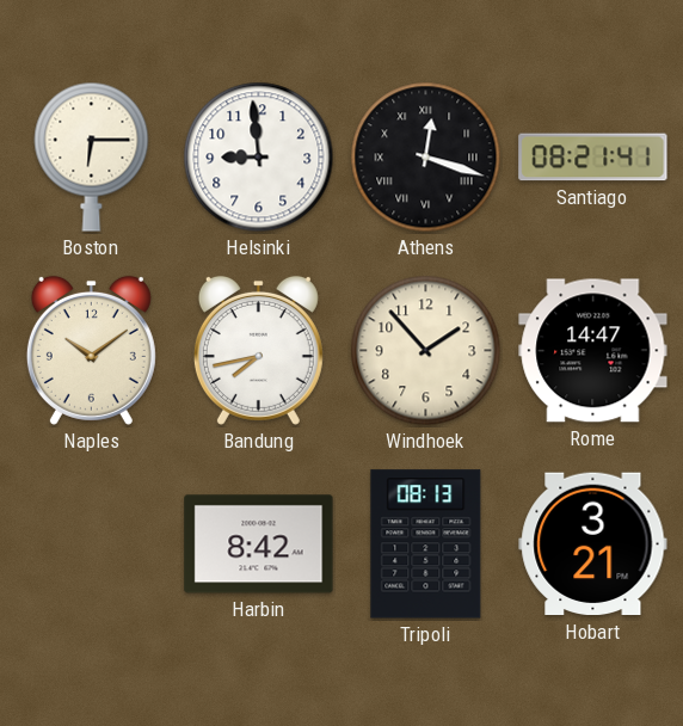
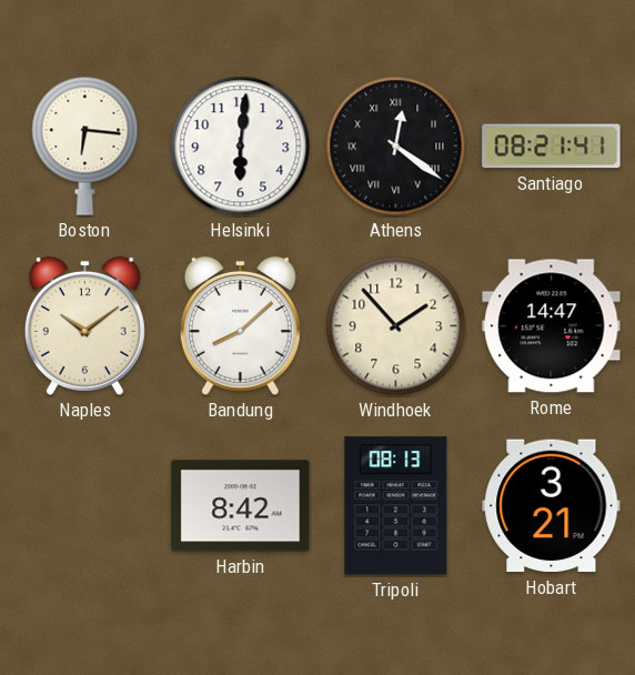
Boston: 6:15 -> 6:16
Helsinki: 8:59 -> 6:01
Athens: 12:18 -> 12:21
Bandung: 7:43 -> 8:08
